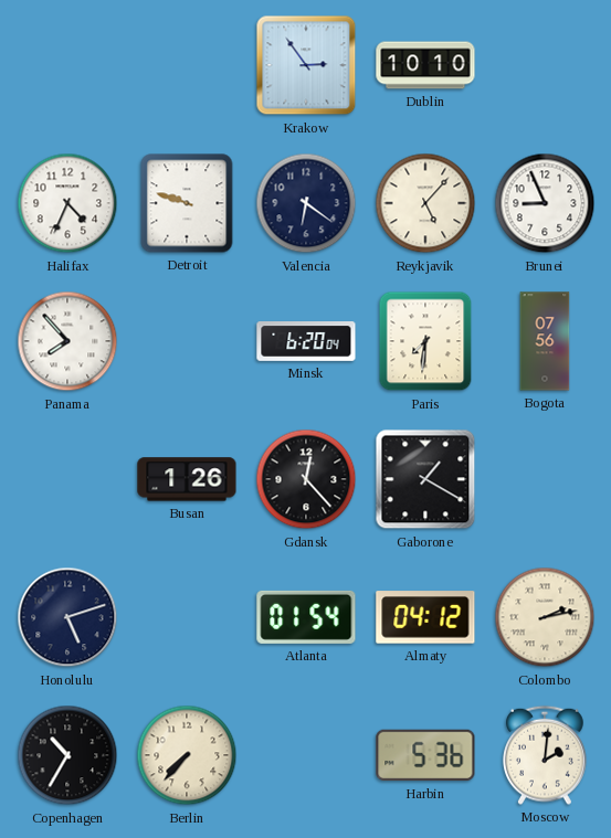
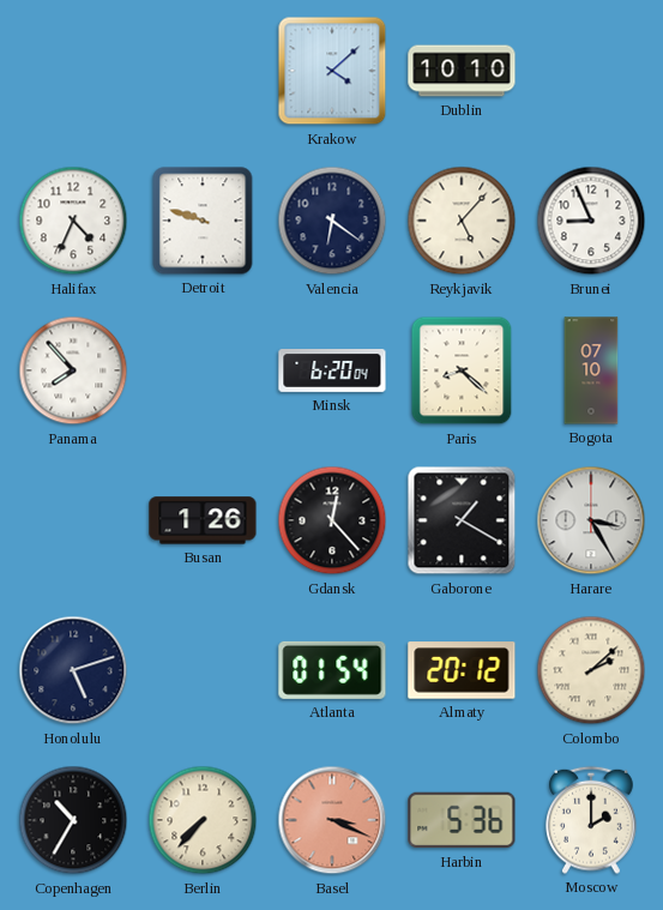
Krakow: 2:54 -> 4:08
Paris: 7:31 -> 8:22
Bogota: 07:56 -> 07:10
Harare: none -> 3:25
Almaty: 04:12 -> 20:12
Colombo: 2:13 -> 2:08
Basel: none -> 3:19
Moscow: 2:01 -> 2:00
